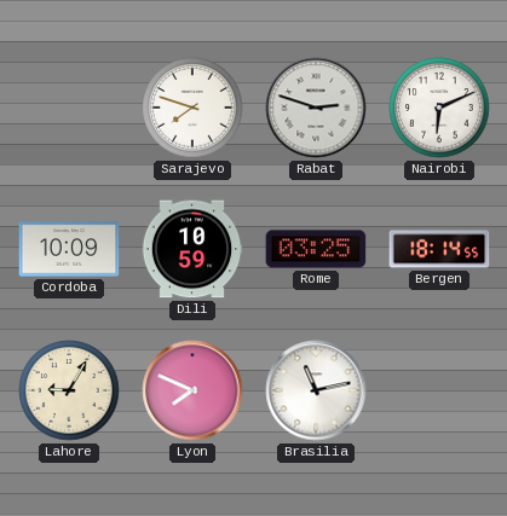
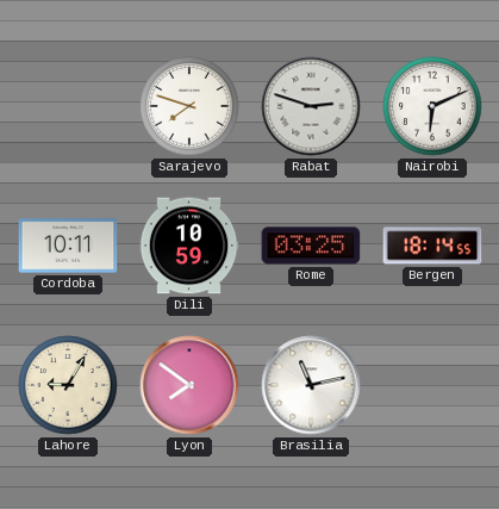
Cordoba: 10:09 -> 10:11
Lyon: 7:49 -> 7:51
